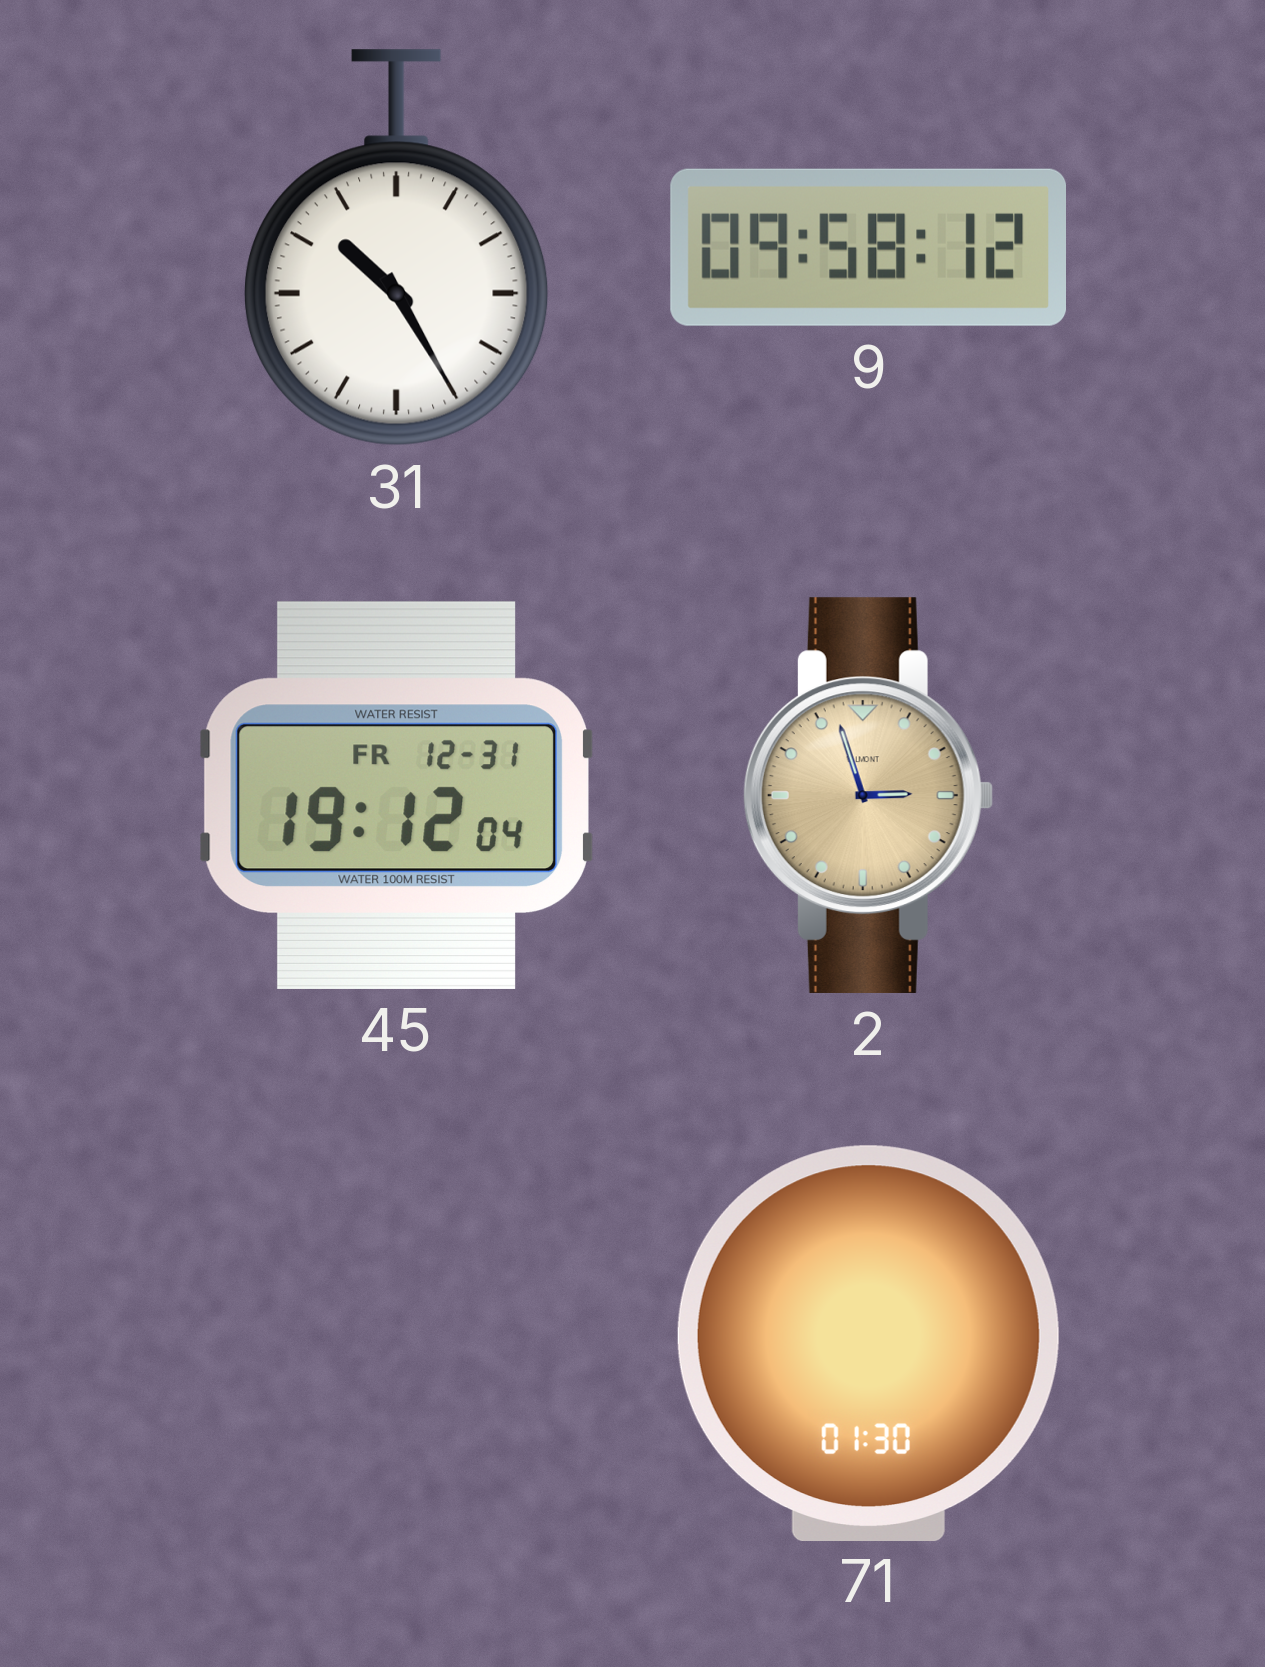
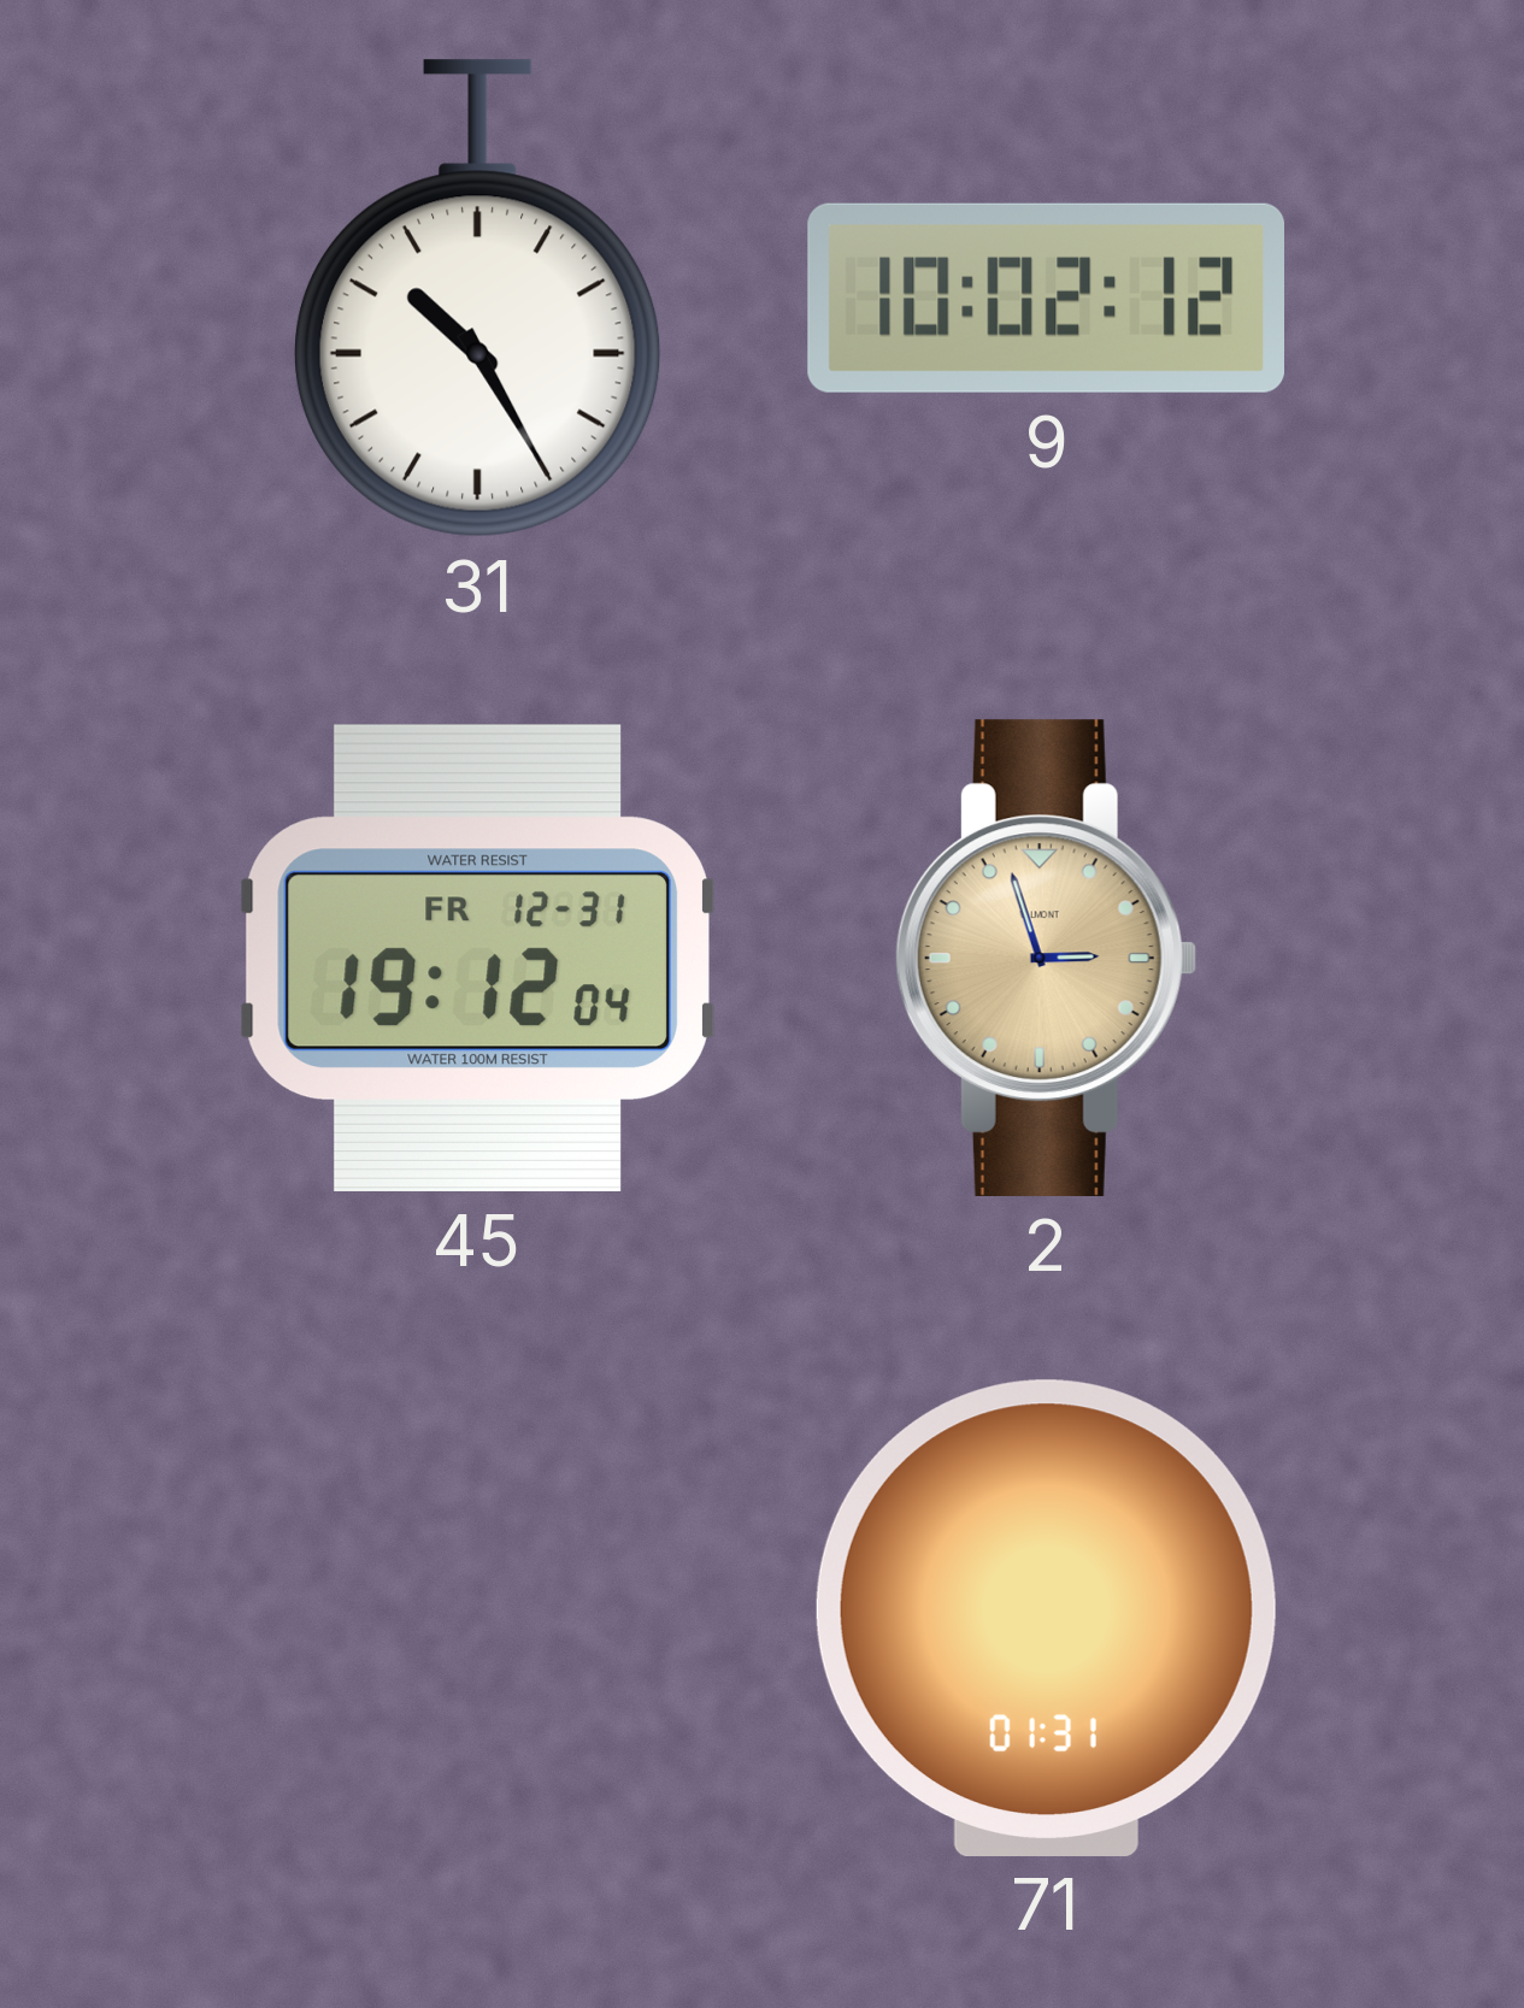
9: 09:58 -> 10:02
71: 01:30 -> 01:31
